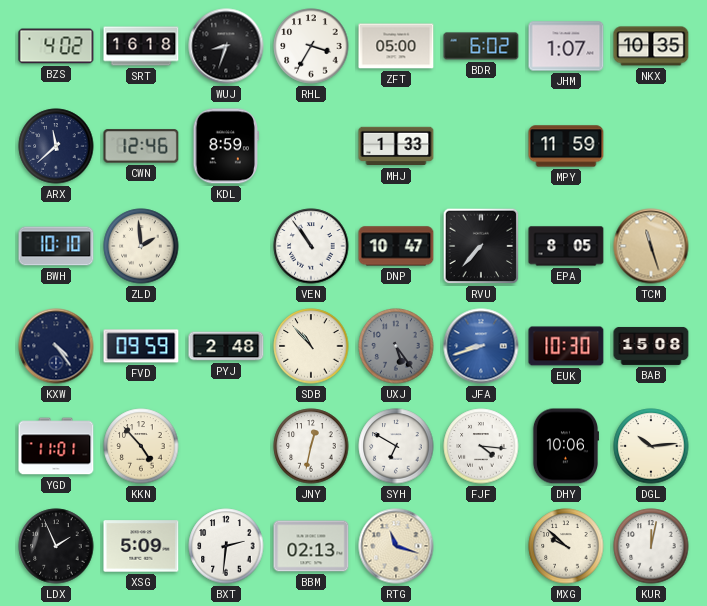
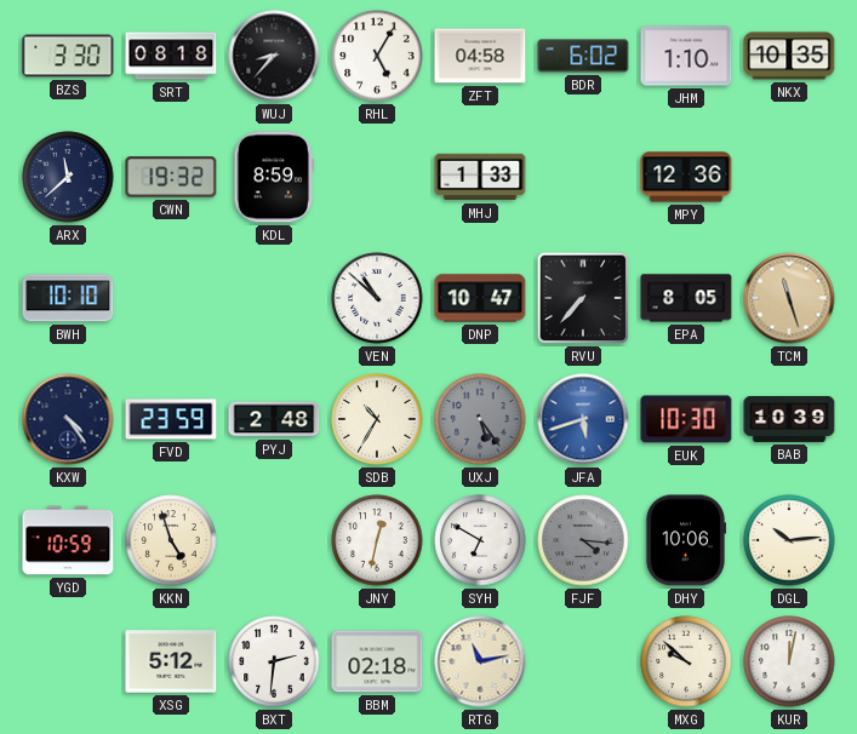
BZS: 4:02 -> 3:30
SRT: 16:18 -> 08:18
WUJ: 8:33 -> 8:37
RHL: 3:35 -> 5:05
ZFT: 05:00 -> 04:58
JHM: 1:07 -> 1:10
CWN: 12:46 -> 19:32
MPY: 11:59 -> 12:36
ZLD: 1:59 -> none
VEN: 10:54 -> 10:52
FVD: 09:59 -> 23:59
SDB: 10:53 -> 10:35
JFA: 8:42 -> 5:42
BAB: 15:08 -> 10:39
YGD: 11:01 -> 10:59
KKN: 4:53 -> 4:57
FJF dial: white -> grey
LDX: 1:56 -> none
XSG: 5:09 -> 5:12
BBM: 02:13 -> 02:18
RTG: 11:18 -> 11:13
